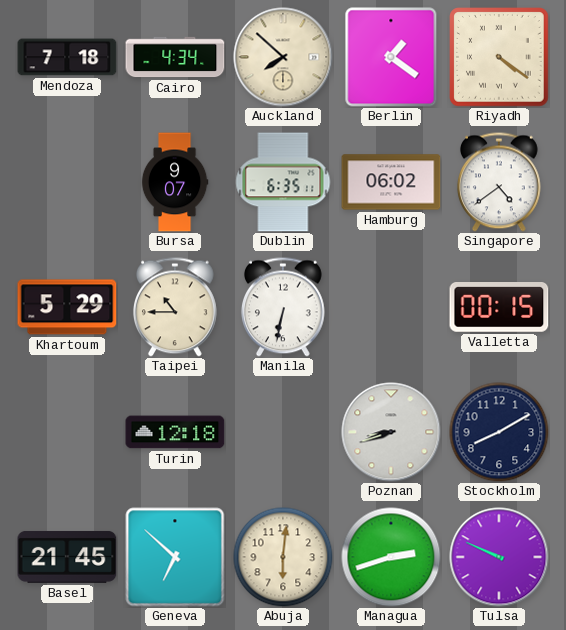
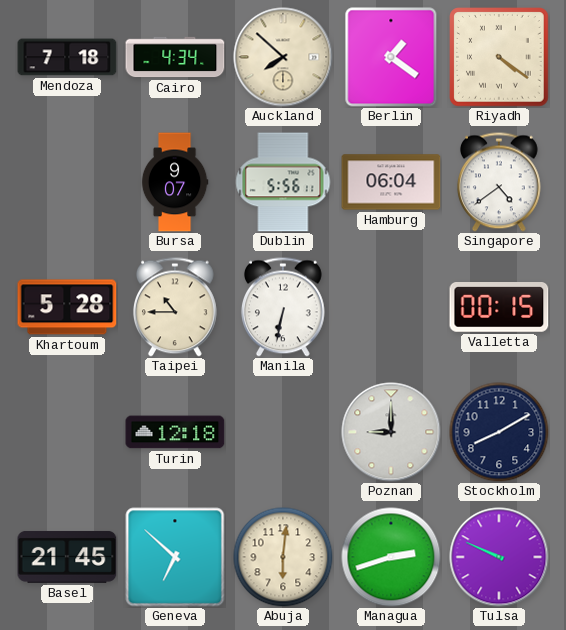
Dublin: 6:35 -> 5:56
Hamburg: 06:02 -> 06:04
Khartoum: 5:29 -> 5:28
Poznan: 8:42 -> 9:00
